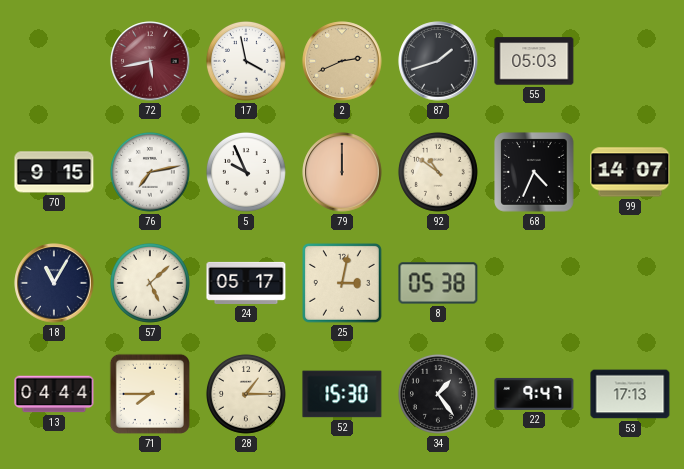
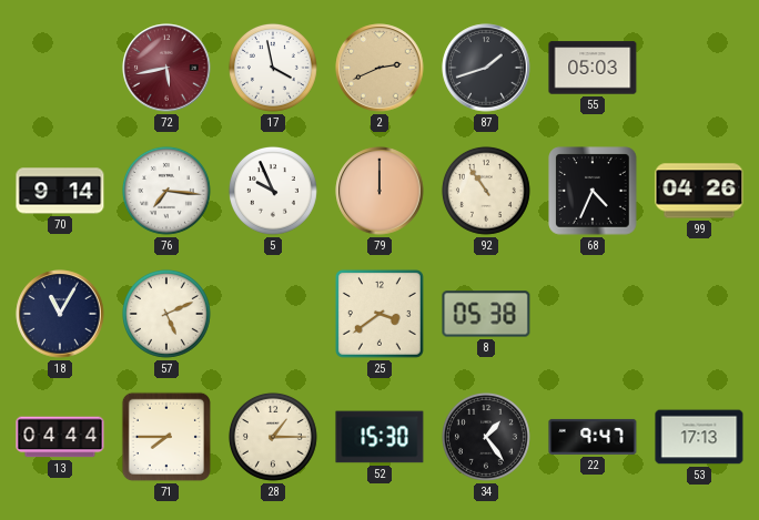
70: 9:15 -> 9:14
76: 7:13 -> 7:16
92: 10:51 -> 10:54
99: 14:07 -> 04:26
57: 5:08 -> 5:11
24: 05:17 -> none
25: 3:02 -> 3:39
